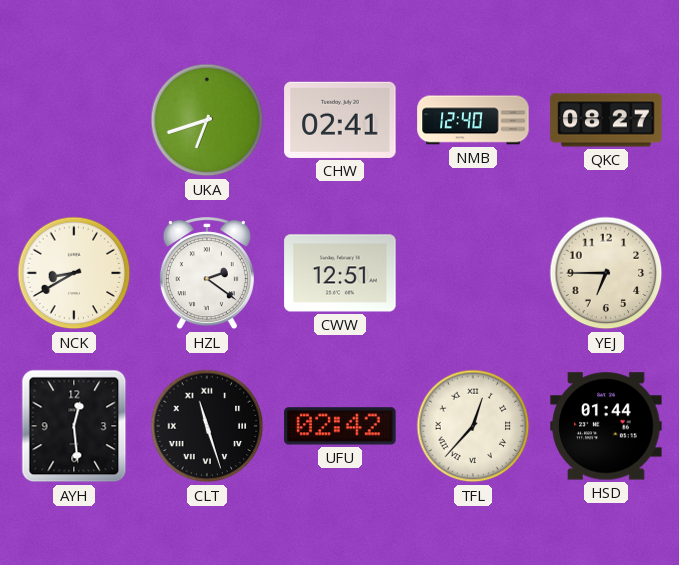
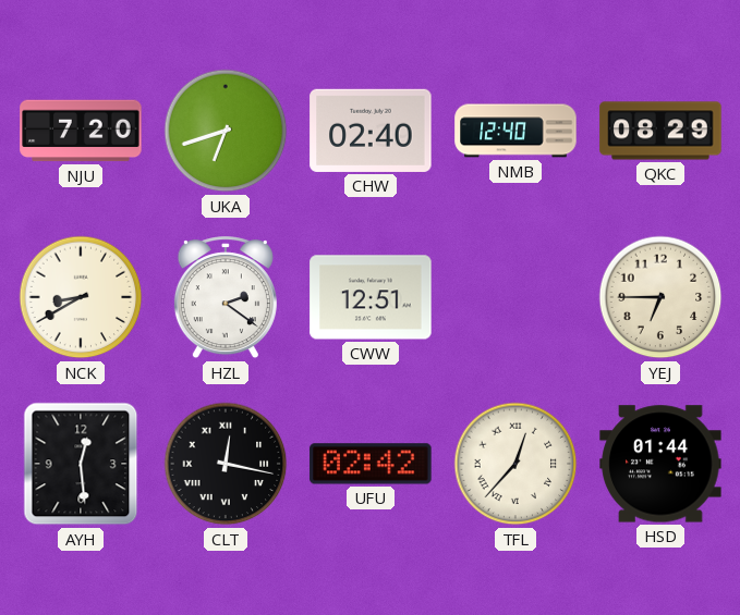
NJU: none -> 7:20
CHW: 02:41 -> 02:40
QKC: 08:27 -> 08:29
CLT: 11:27 -> 12:17
